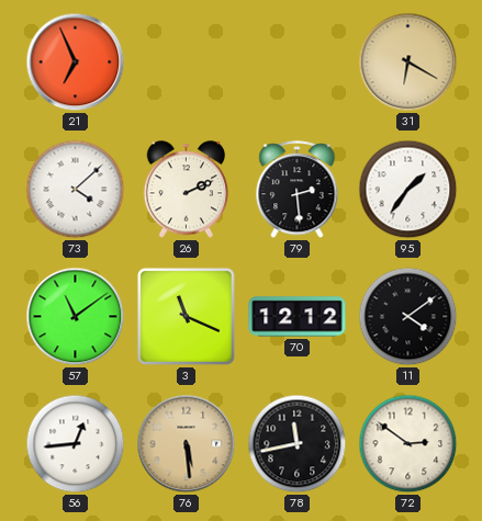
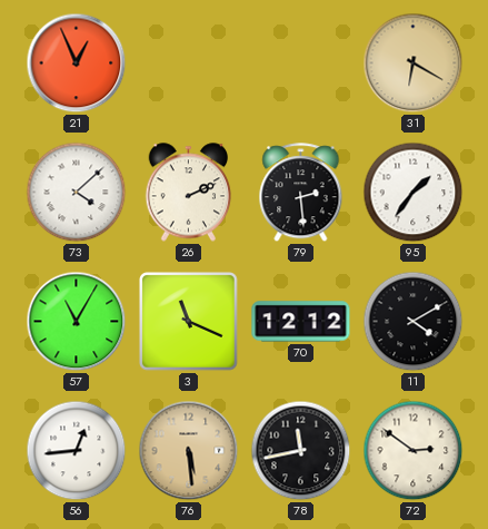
21: 6:56 -> 12:56
57: 11:09 -> 11:05
11: 4:09 -> 4:10
